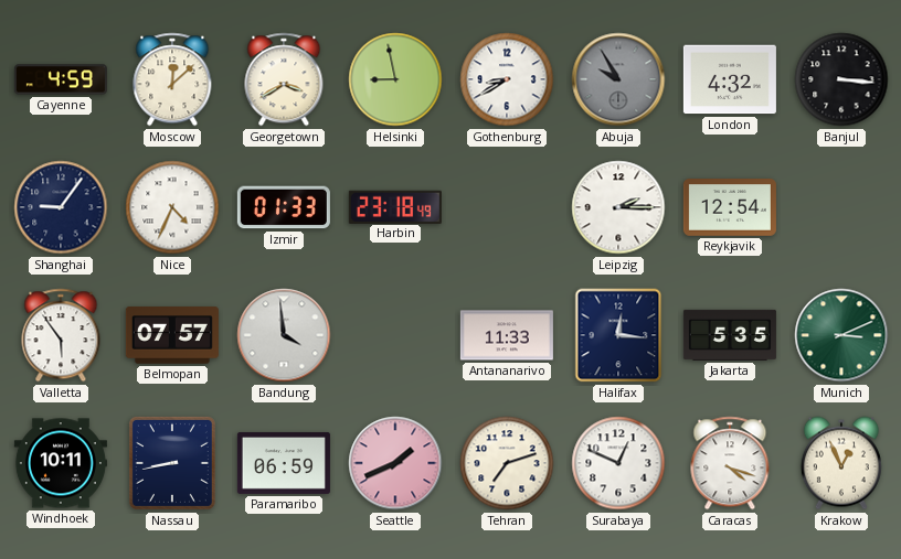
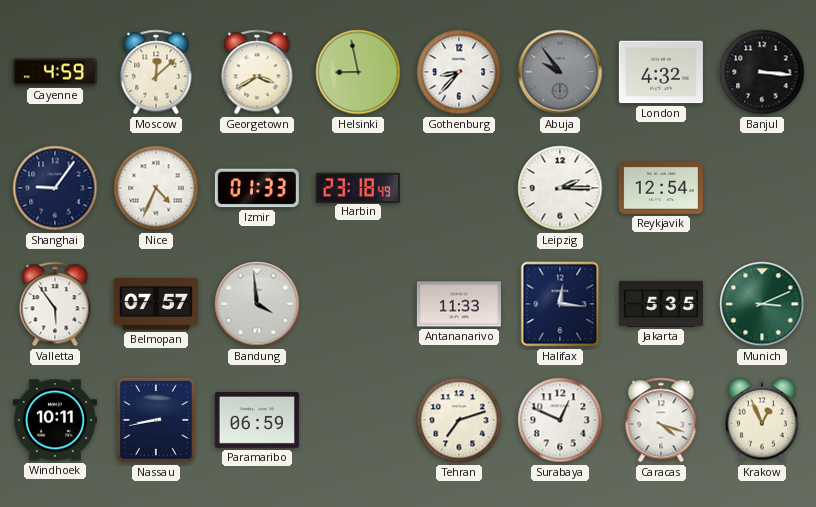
Gothenburg: 8:40 -> 8:37
Abuja: 9:55 -> 9:54
Seattle: 1:41 -> none
